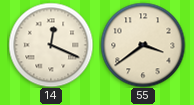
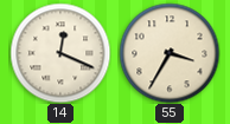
55: 3:39 -> 3:35
